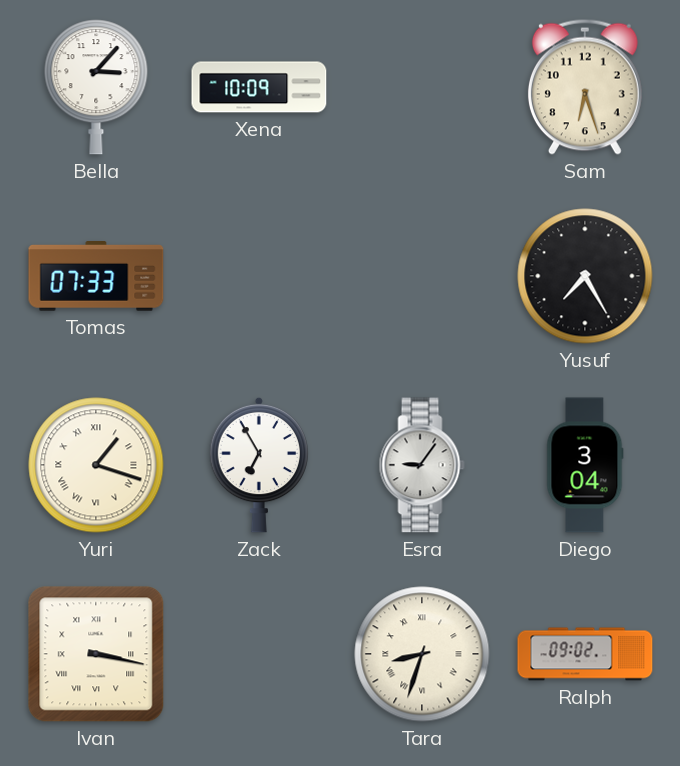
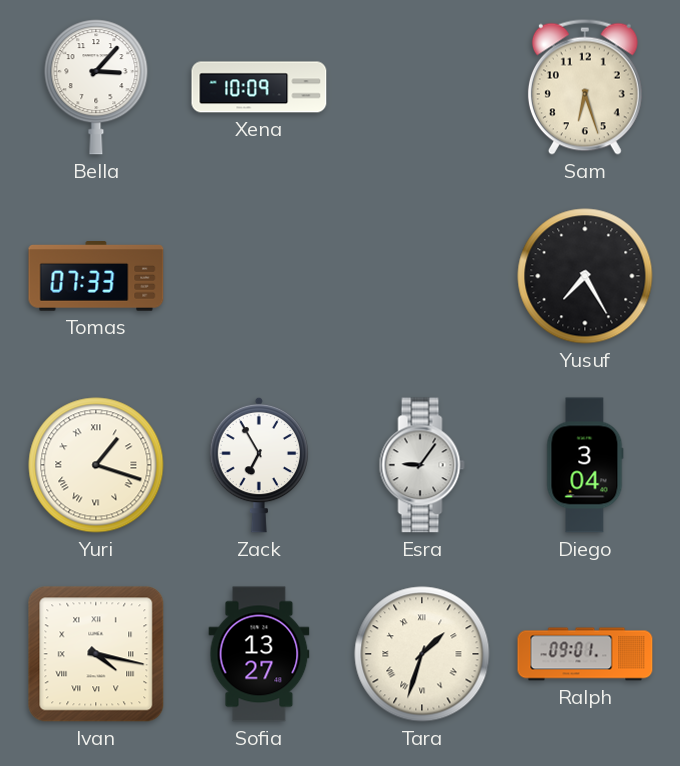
Ivan: 3:17 -> 4:17
Sofia: none -> 13:27
Tara: 8:33 -> 1:33
Ralph: 09:02 -> 09:01
